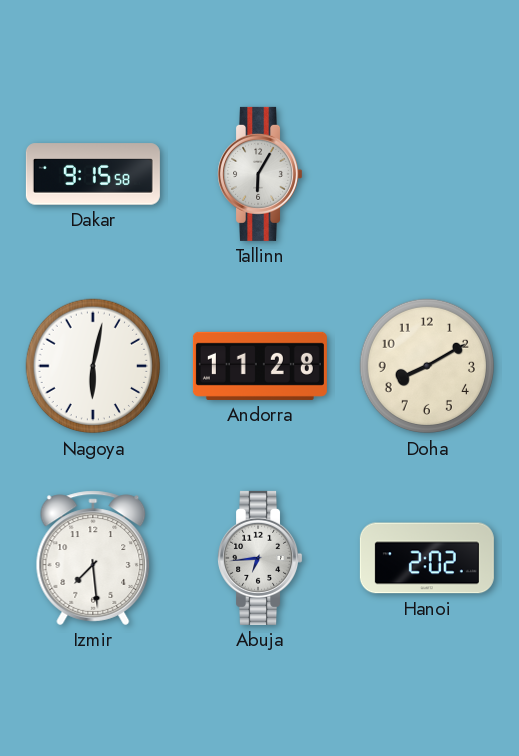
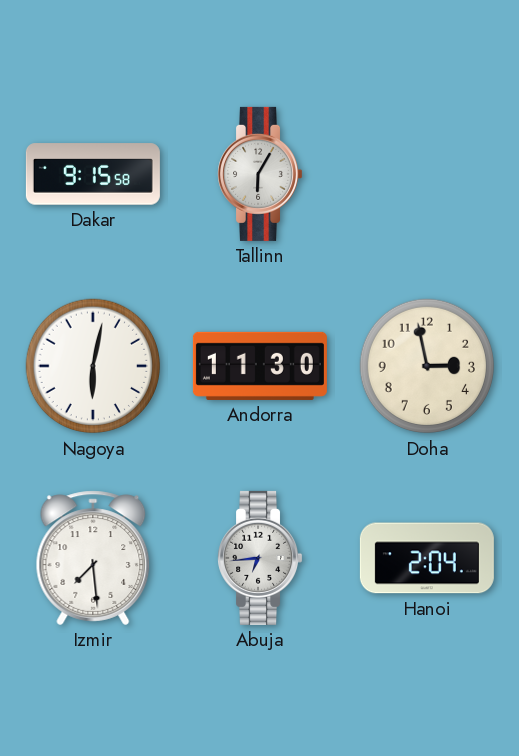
Andorra: 11:28 -> 11:30
Doha: 8:10 -> 2:58
Hanoi: 2:02 -> 2:04
